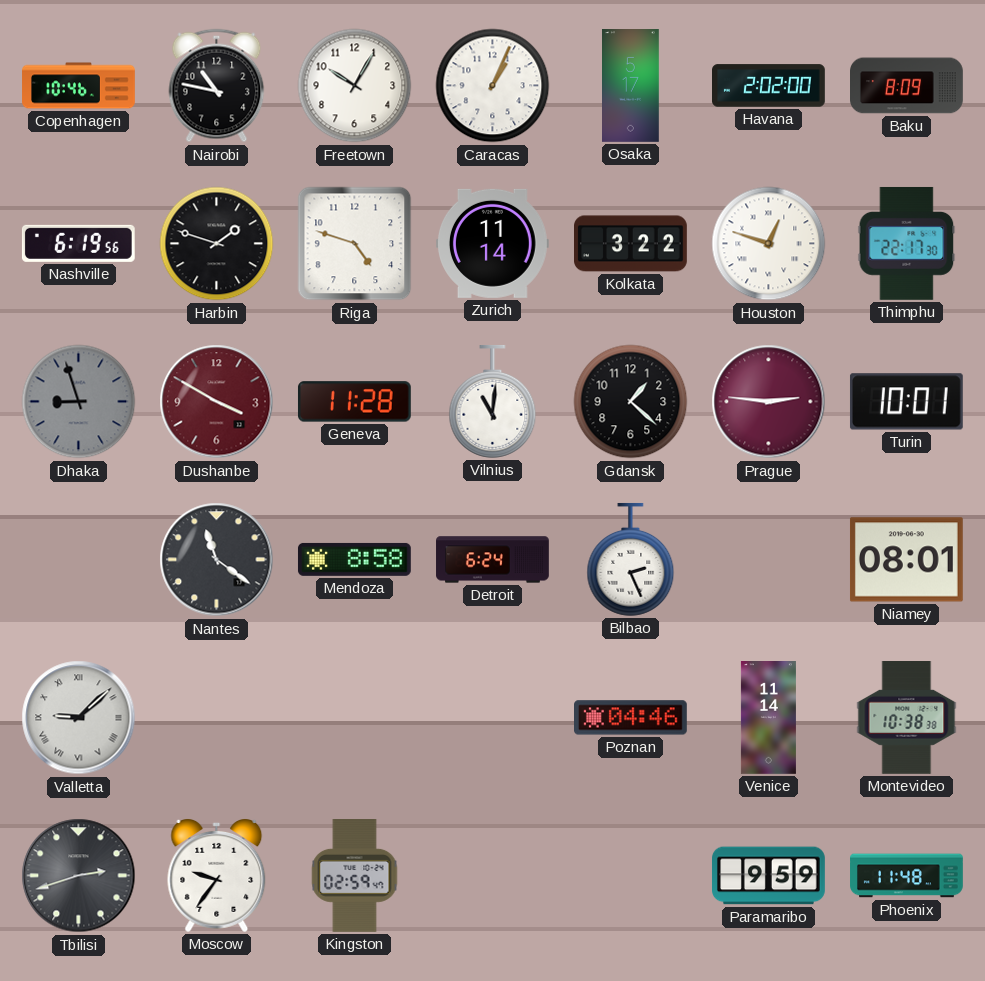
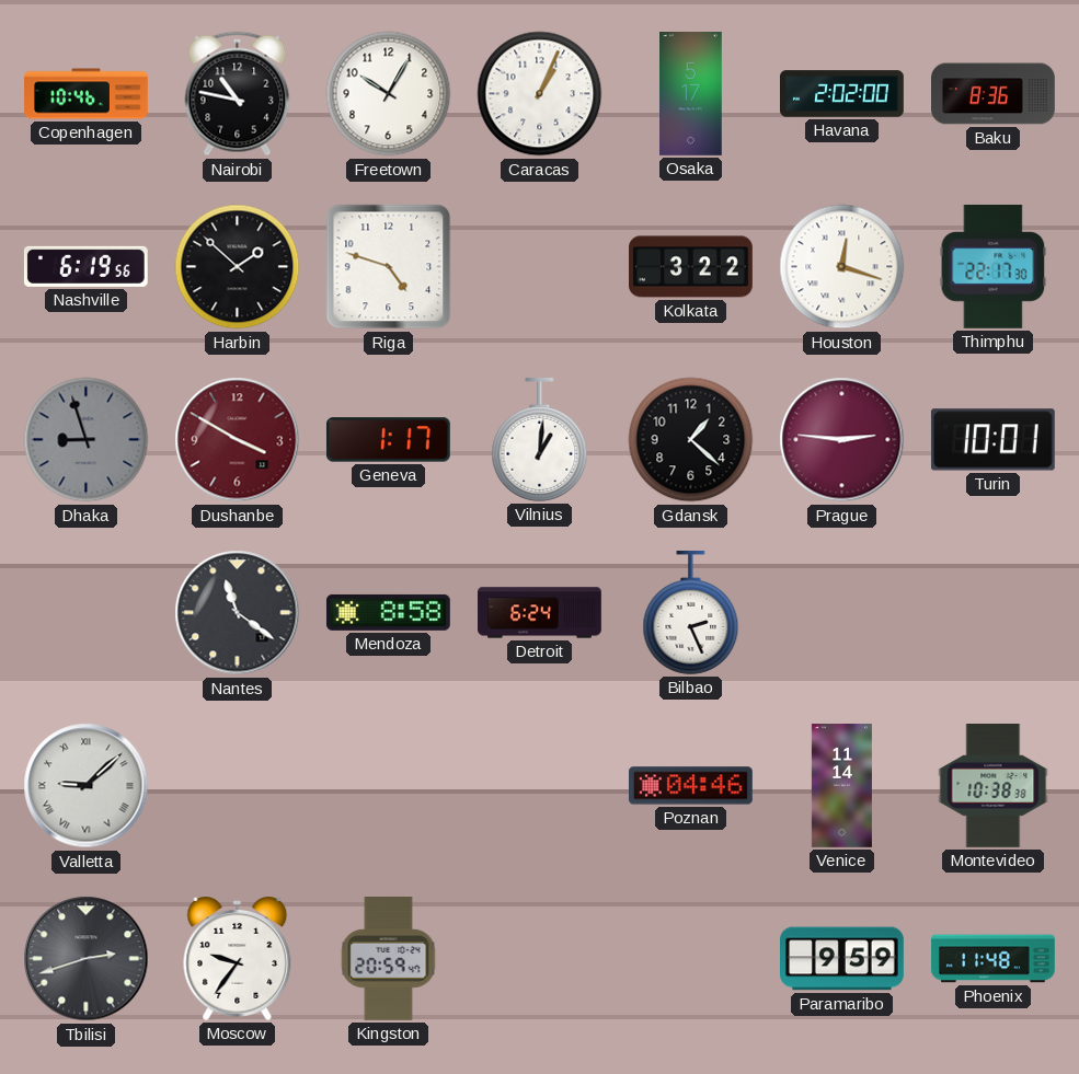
Baku: 8:09 -> 8:36
Harbin: 1:48 -> 1:52
Zurich: 11:14 -> none
Houston: 12:48 -> 12:18
Geneva: 11:28 -> 1:17
Vilnius: 11:01 -> 1:01
Niamey: 08:01 -> none
Kingston: 02:59 -> 20:59
